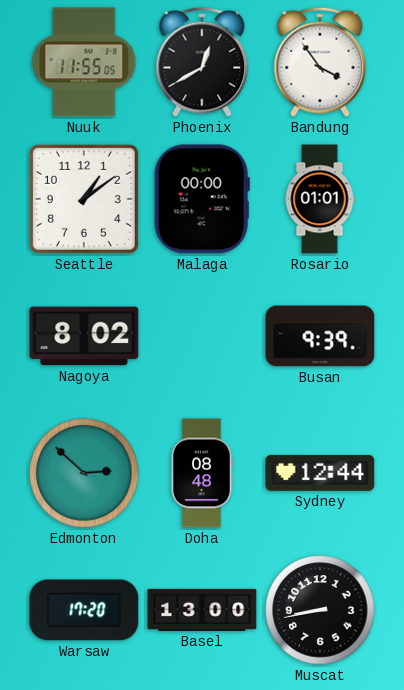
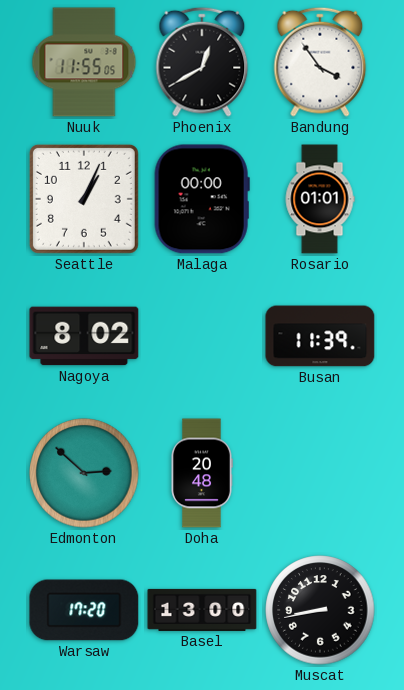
Seattle: 1:09 -> 1:04
Busan: 9:39 -> 11:39
Doha: 08:48 -> 20:48
Sydney: 12:44 -> none
